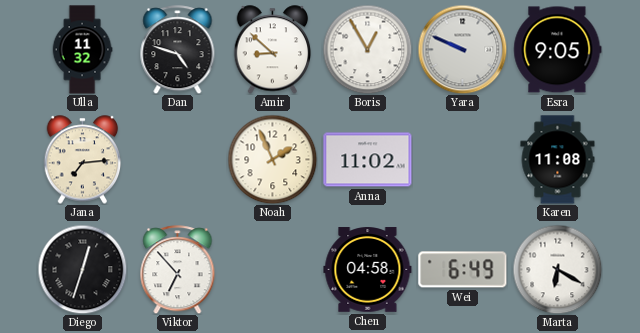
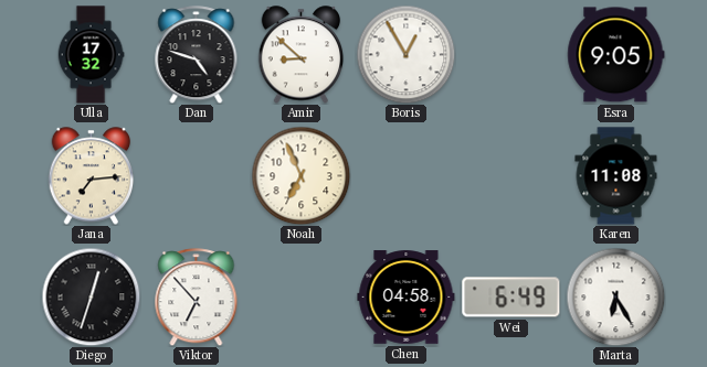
Ulla: 11:32 -> 17:32
Yara: 9:49 -> none
Noah: 1:56 -> 6:56
Anna: 11:02 -> none
Marta: 6:20 -> 6:25
